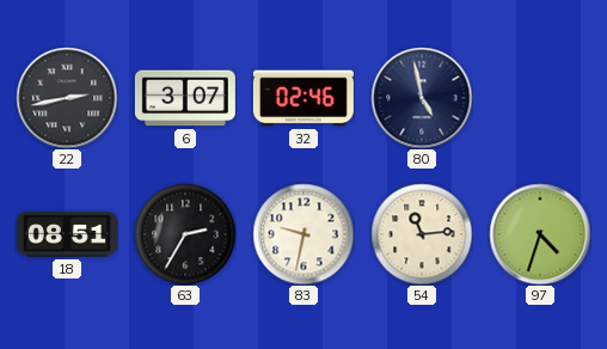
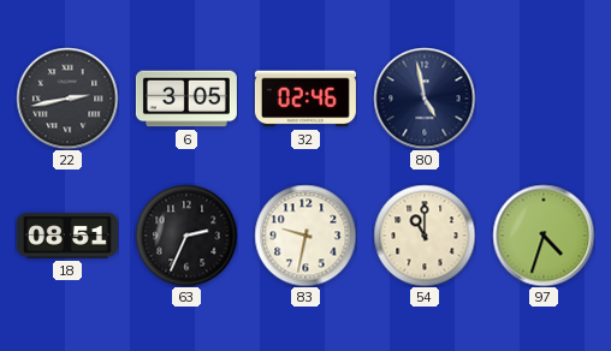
6: 3:07 -> 3:05
63: 2:35 -> 2:34
54: 11:14 -> 11:00
